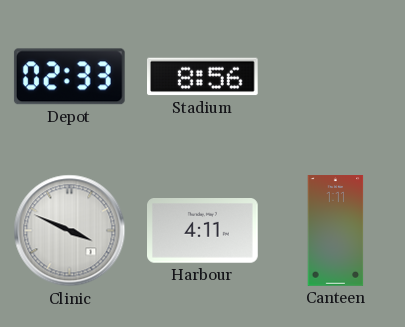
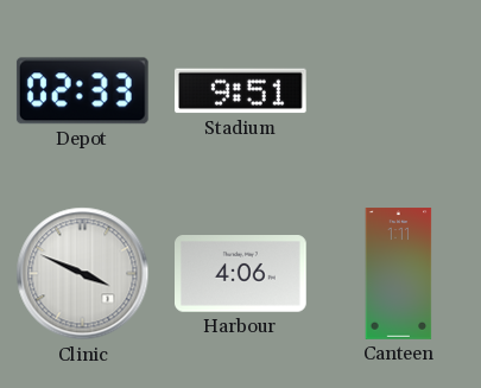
Stadium: 8:56 -> 9:51
Harbour: 4:11 -> 4:06
